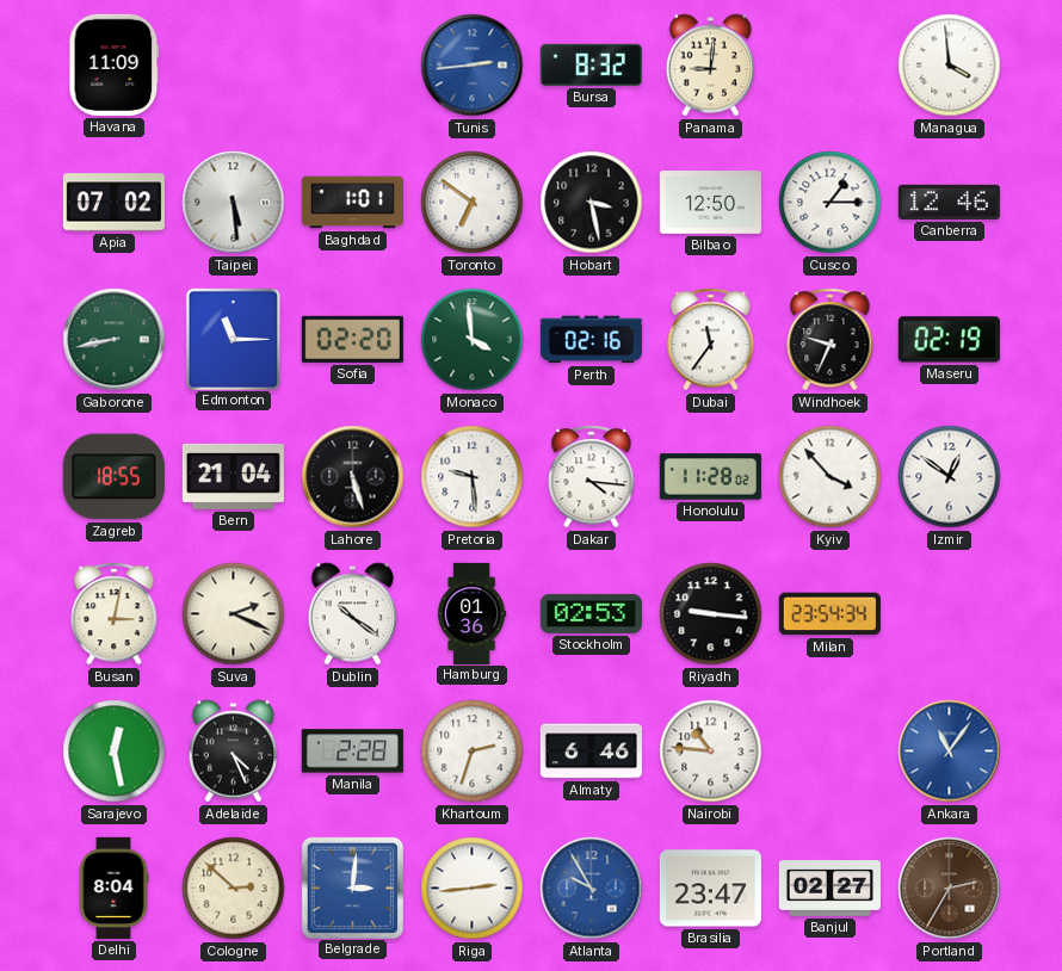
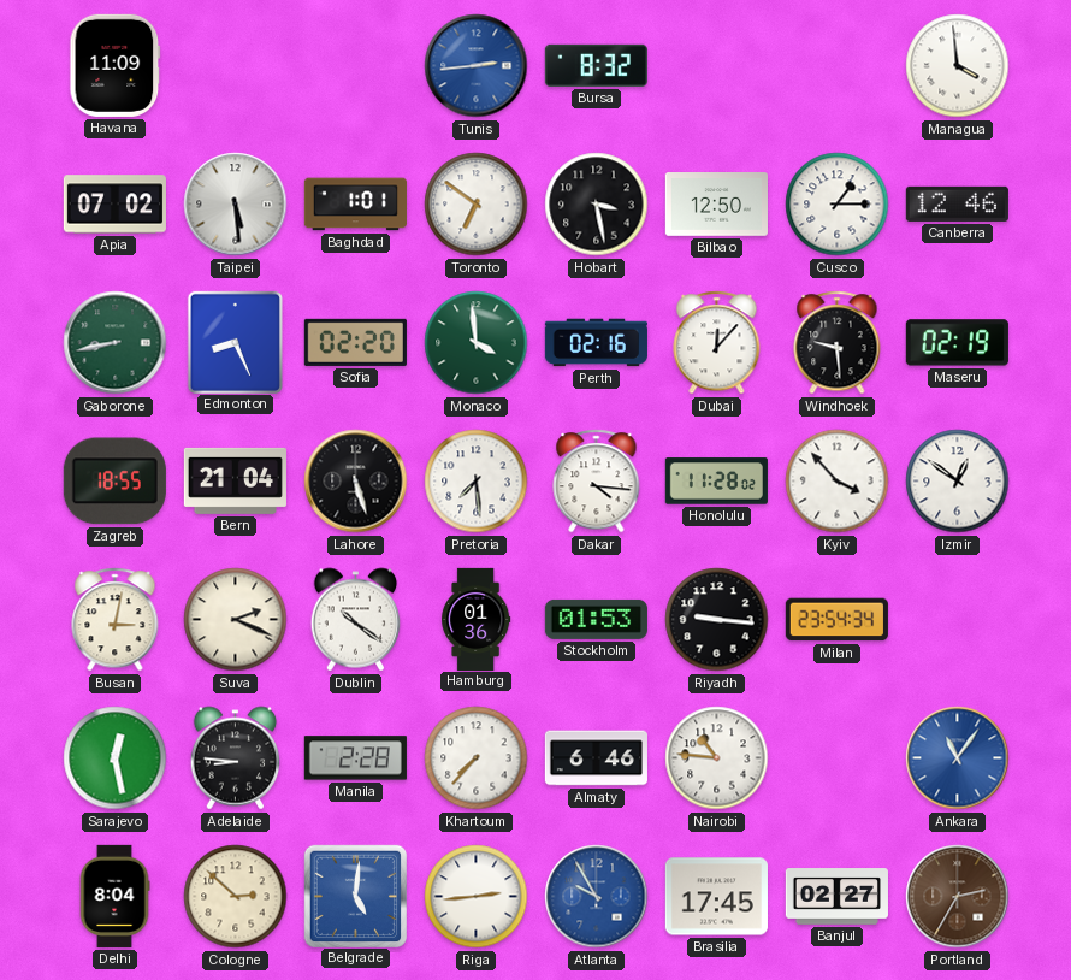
Panama: 9:01 -> none
Edmonton: 11:15 -> 8:26
Dubai: 11:36 -> 12:07
Windhoek: 9:34 -> 9:29
Pretoria: 9:29 -> 7:29
Stockholm: 02:53 -> 01:53
Adelaide: 4:26 -> 8:46
Khartoum: 2:33 -> 7:37
Belgrade: 3:01 -> 5:01
Brasilia: 23:47 -> 17:45
